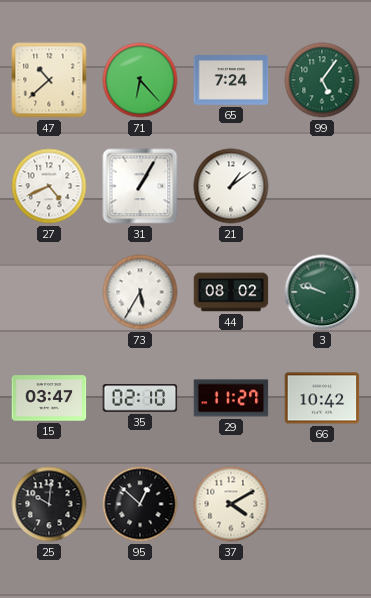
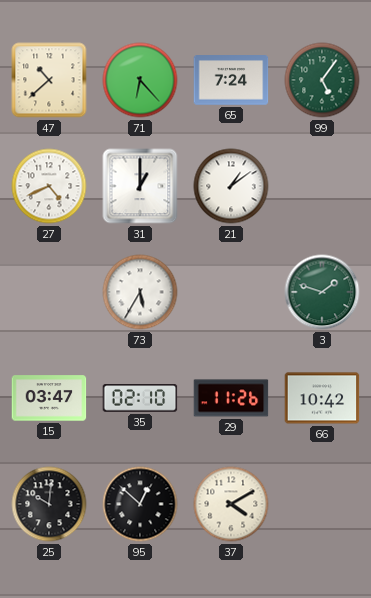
31: 1:05 -> 1:00
44: 08:02 -> none
3: 9:48 -> 1:48
29: 11:27 -> 11:26
